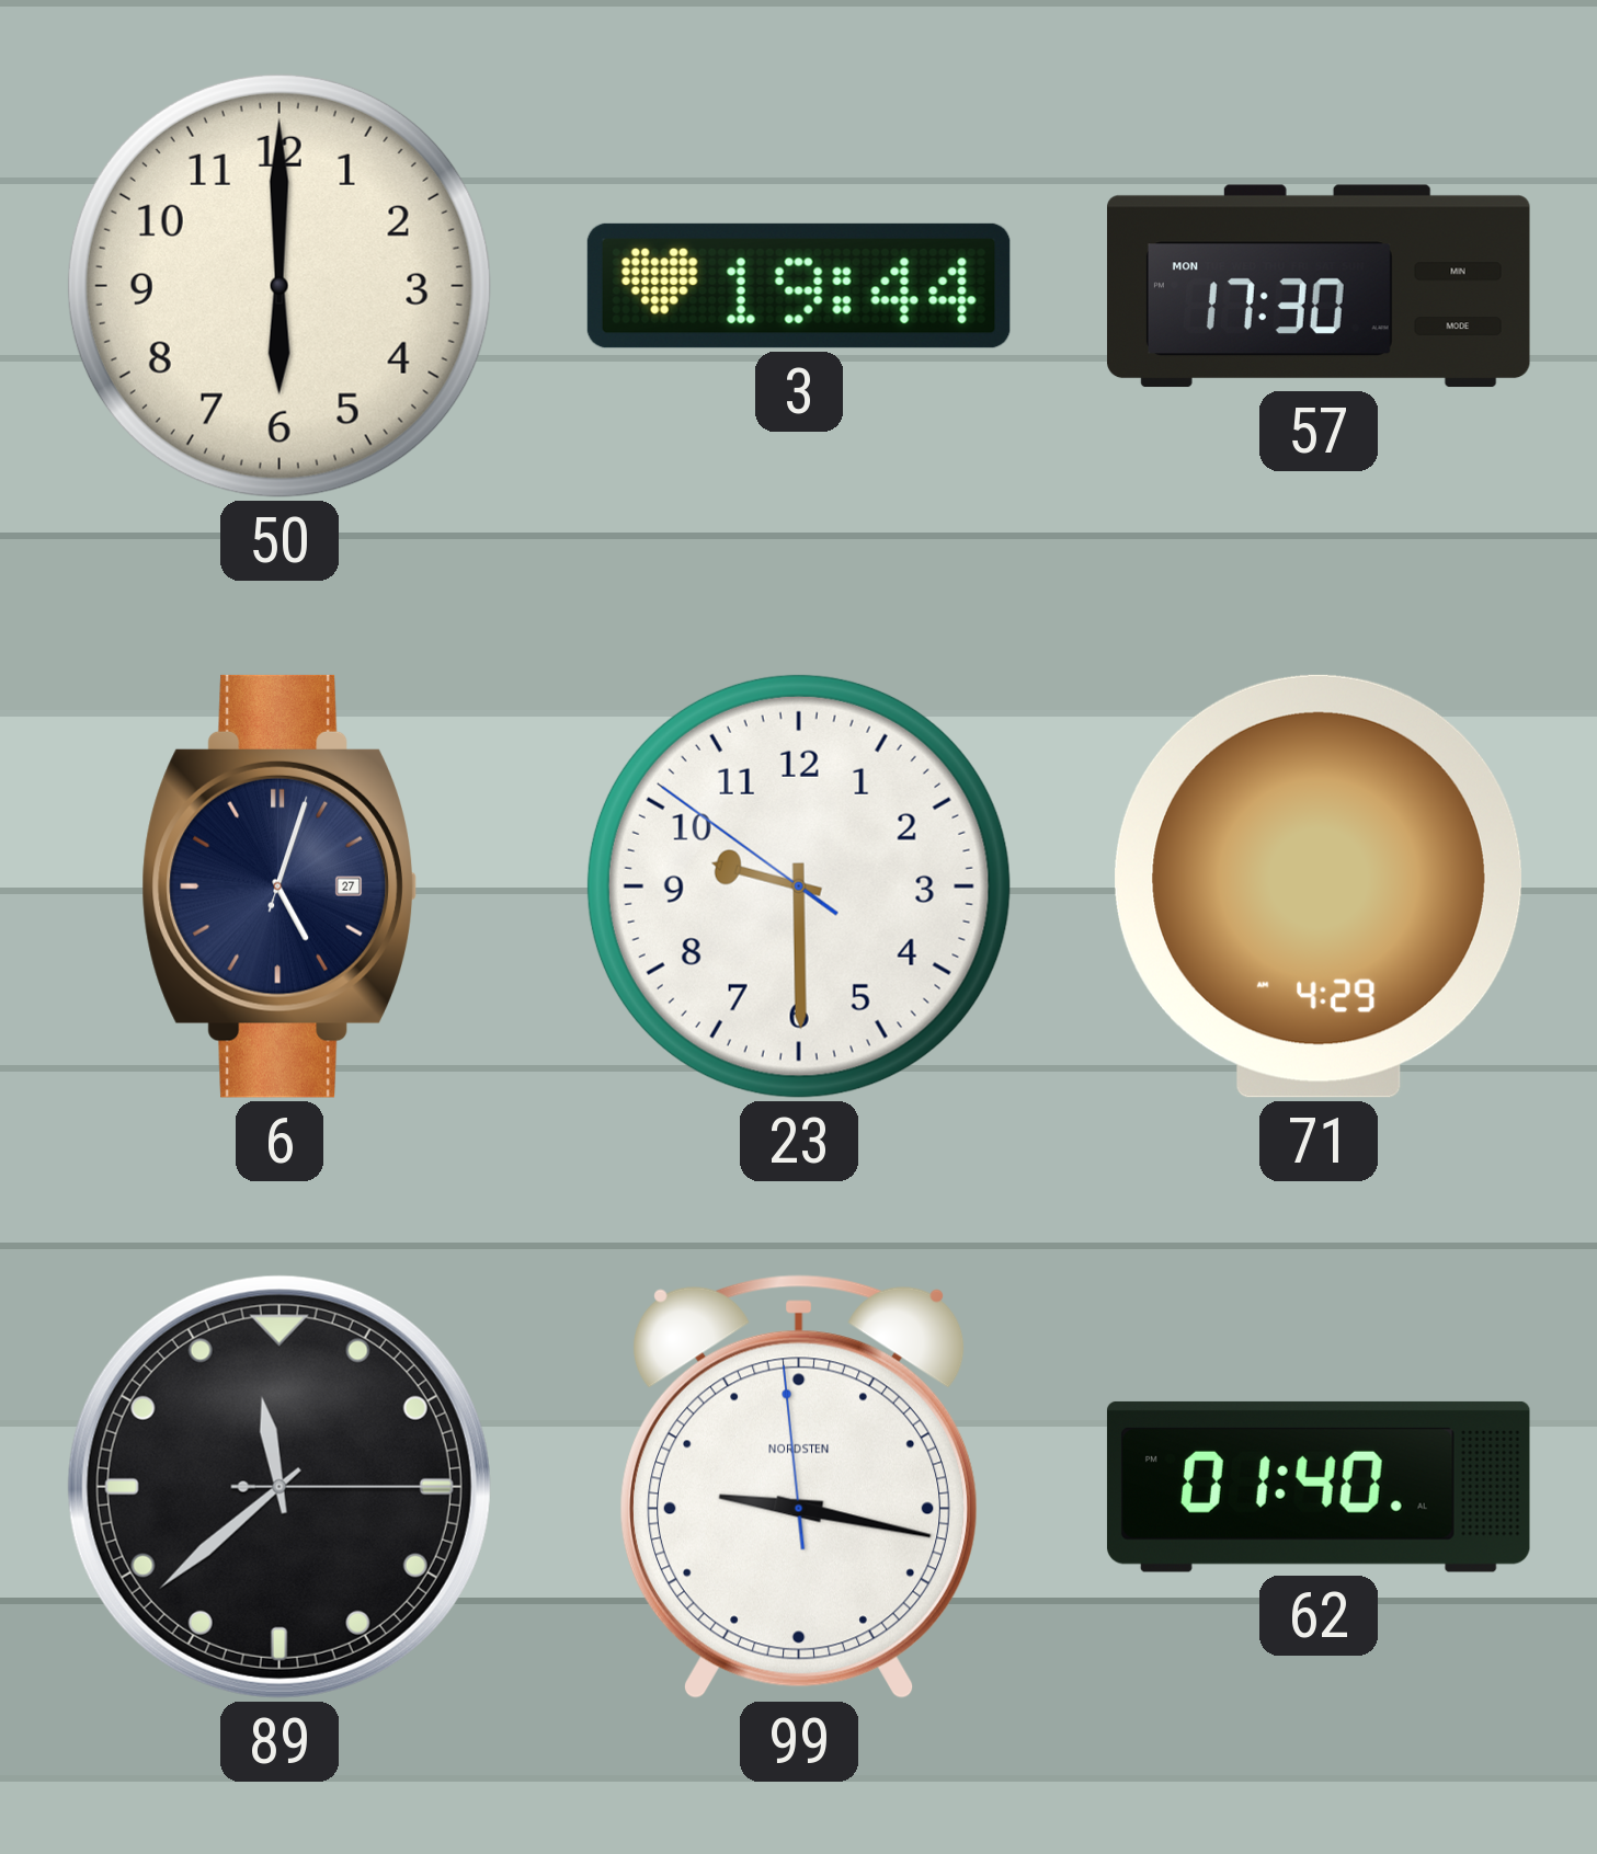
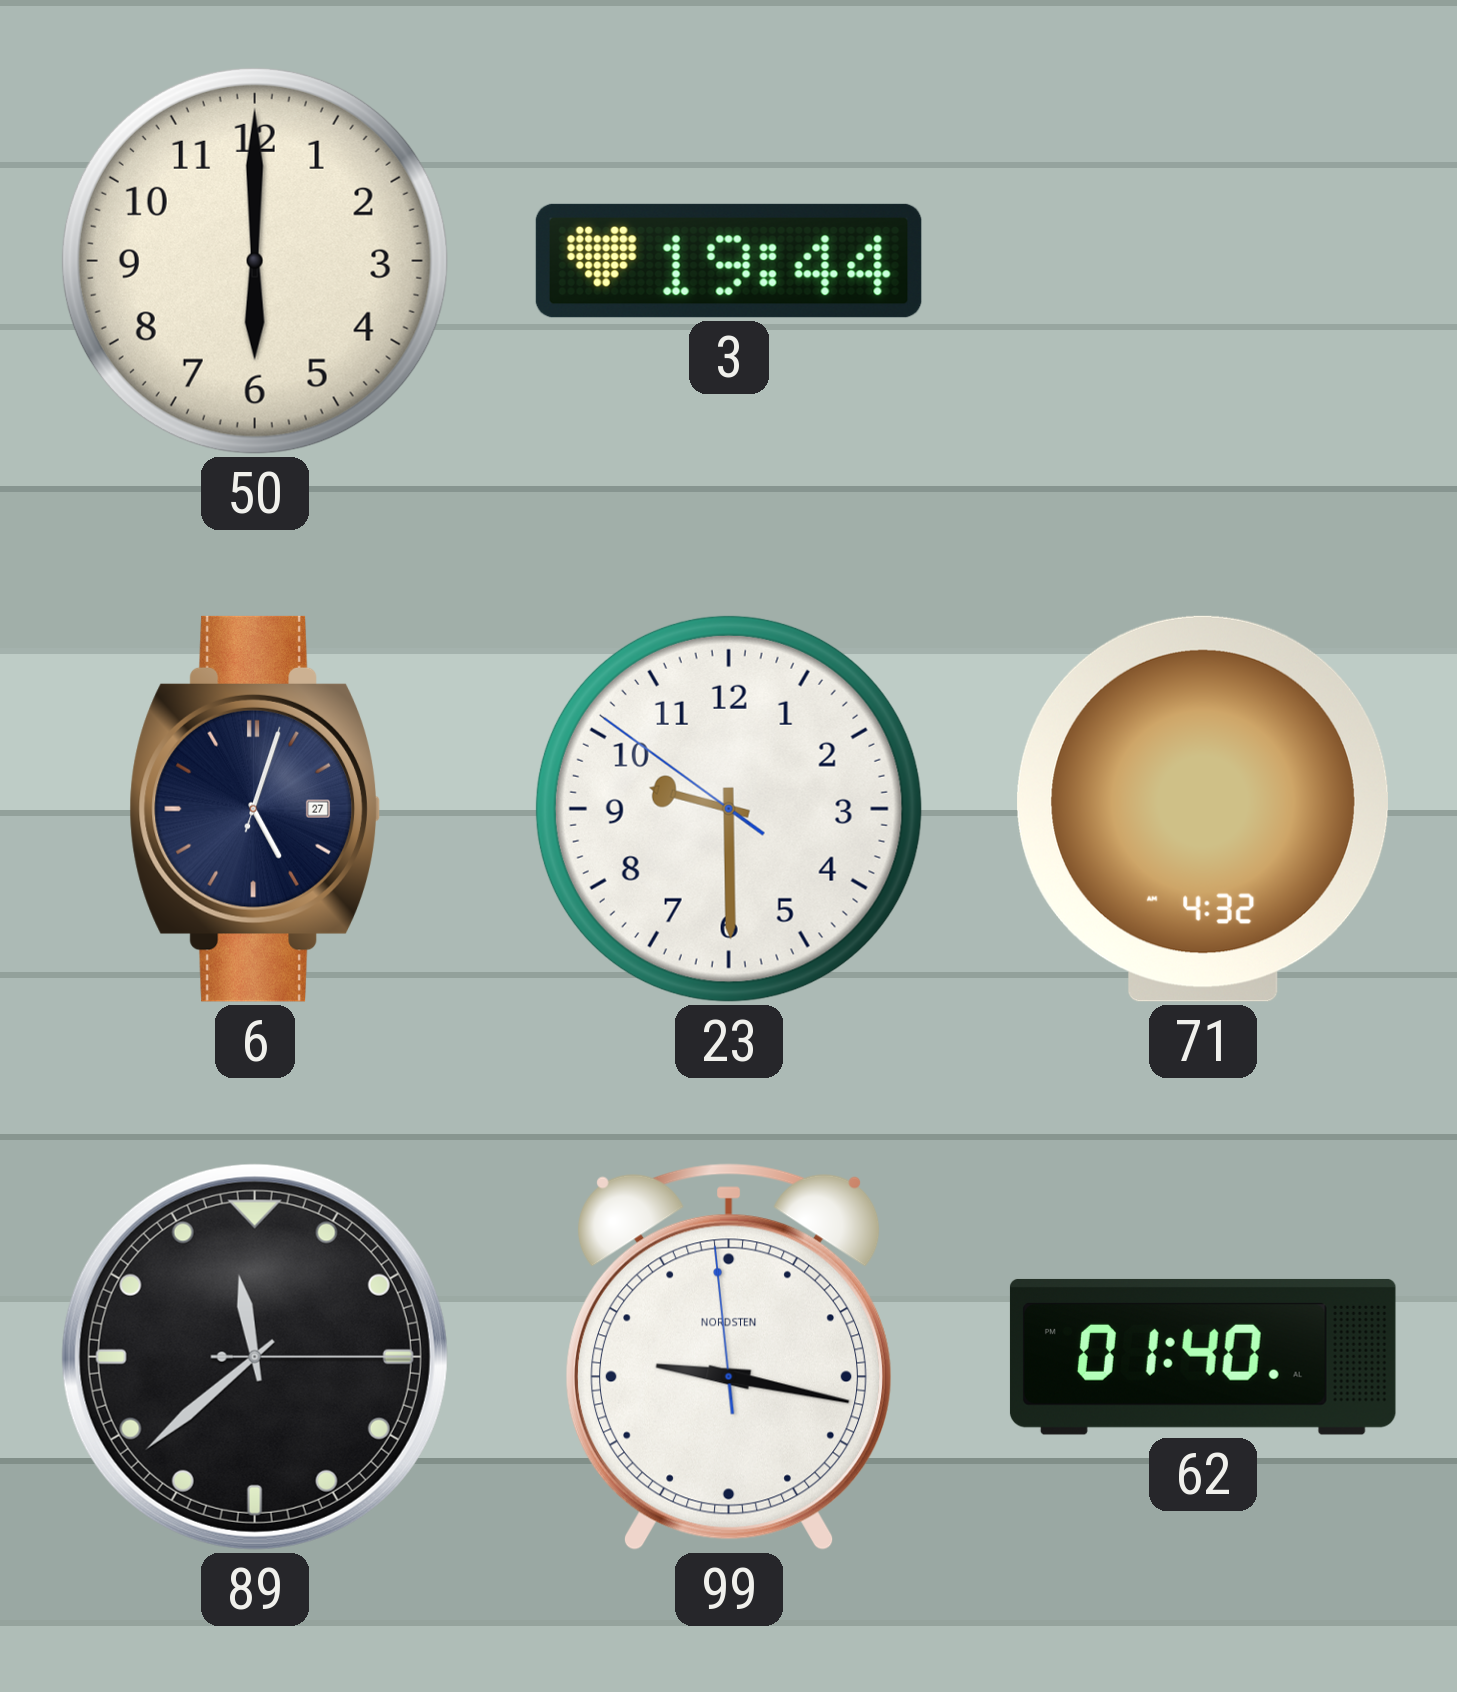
57: 17:30 -> none
71: 4:29 -> 4:32
